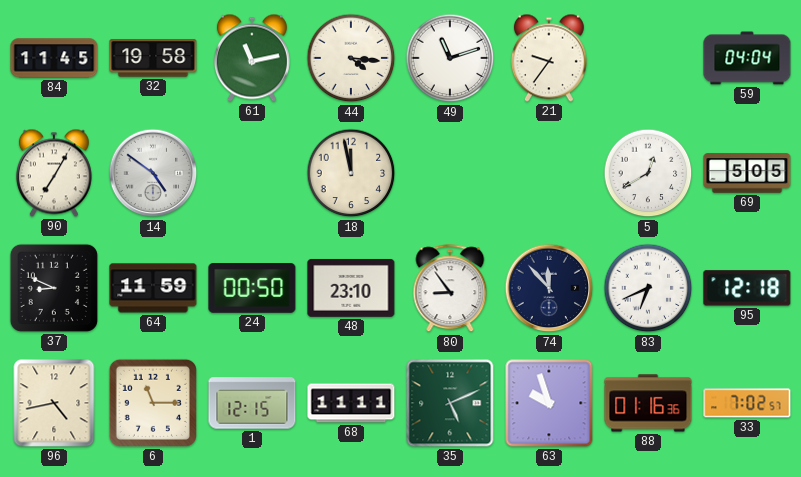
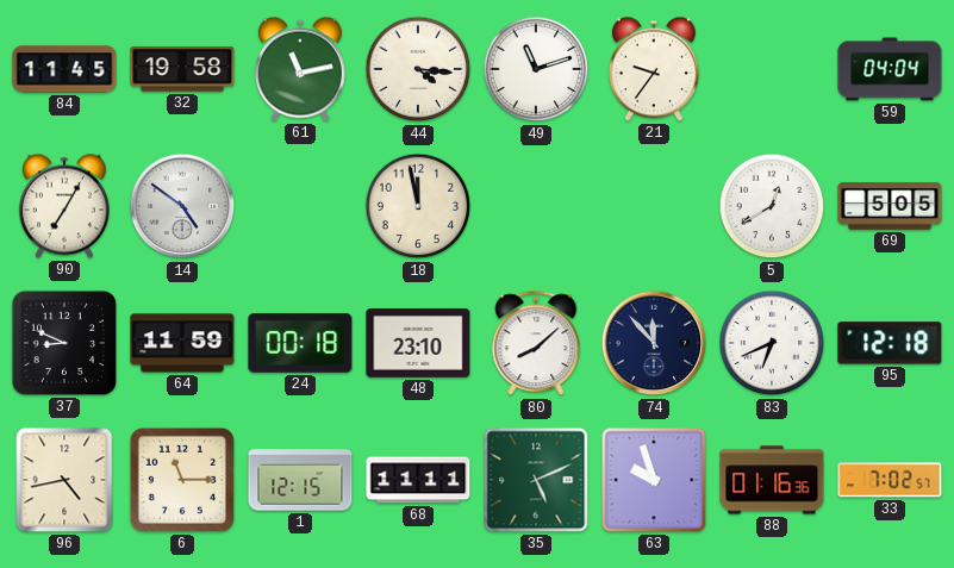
24: 00:50 -> 00:18
80: 8:54 -> 8:08
